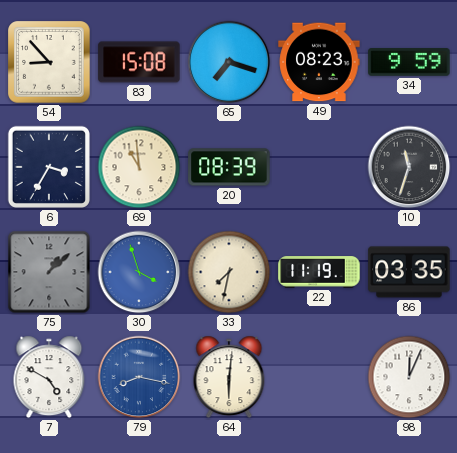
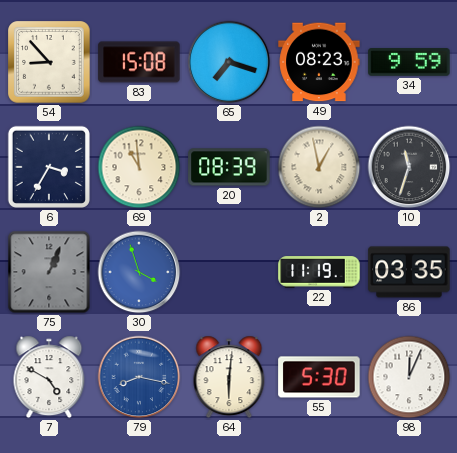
2: none -> 12:58
75: 1:08 -> 1:04
33: 7:32 -> none
55: none -> 5:30
